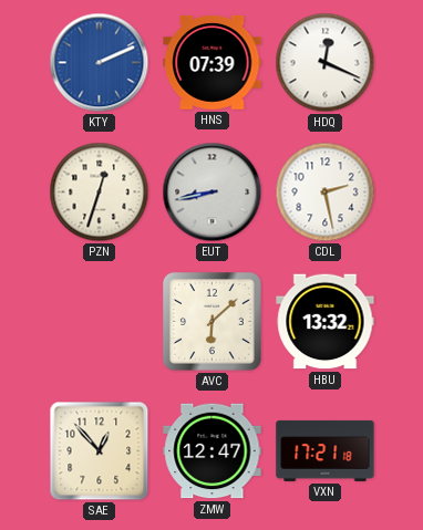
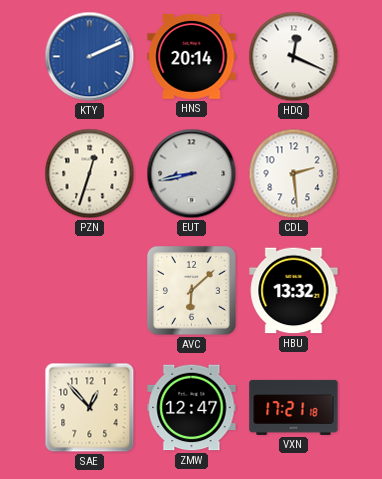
HNS: 07:39 -> 20:14
CDL: 2:28 -> 2:29
